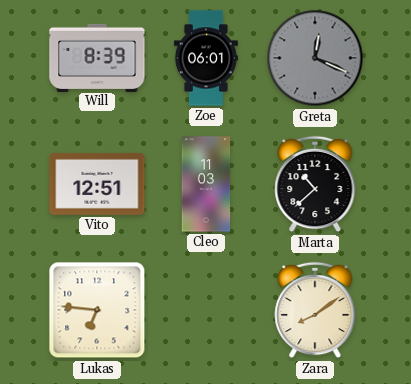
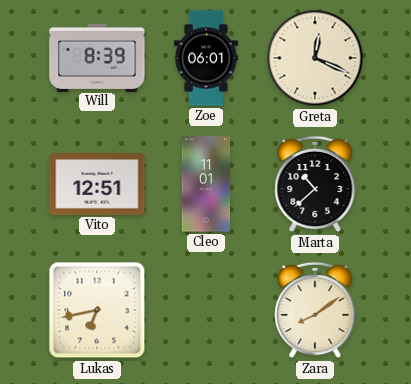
Greta dial: grey -> cream
Cleo: 11:03 -> 11:01
Lukas: 6:46 -> 6:43
